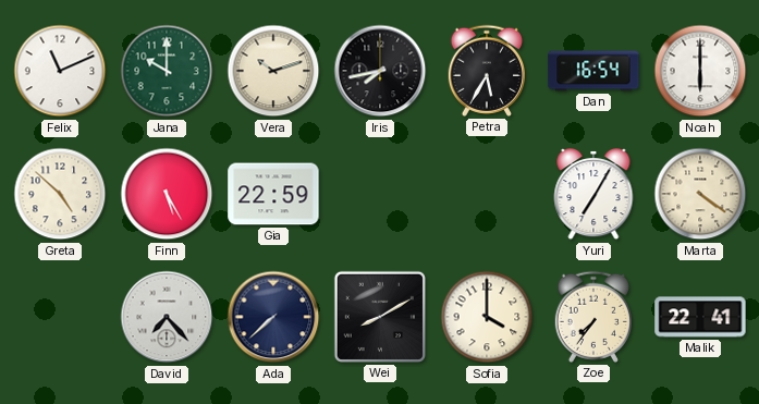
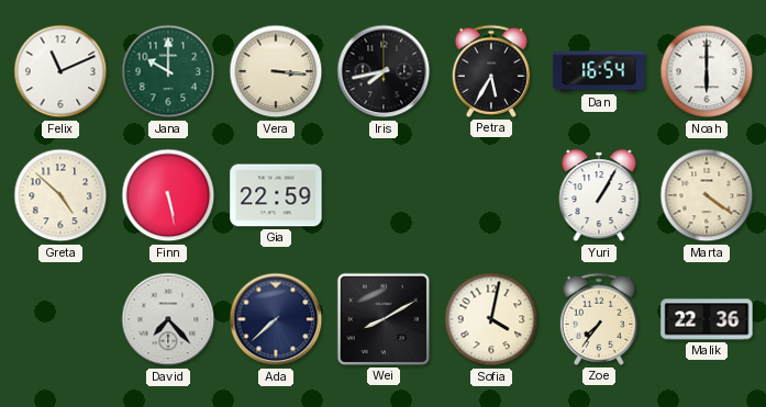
Vera: 10:12 -> 3:16
Finn: 5:25 -> 5:28
Yuri: 7:05 -> 1:05
Sofia: 4:00 -> 4:02
Malik: 22:41 -> 22:36
